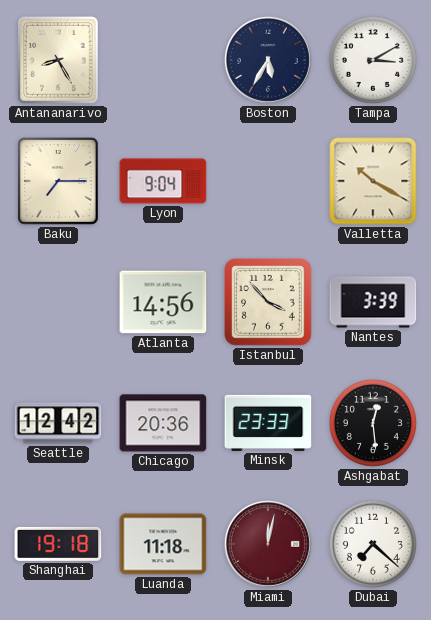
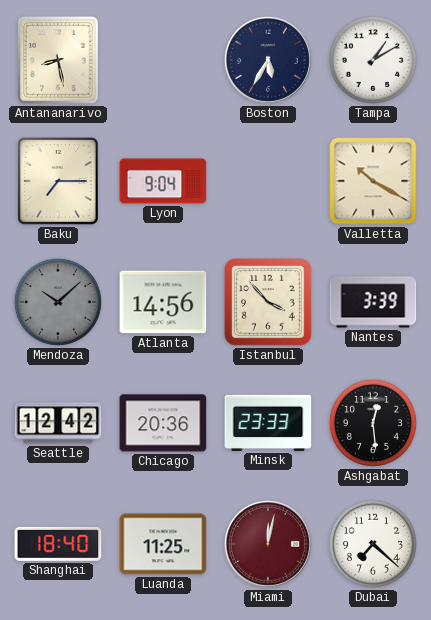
Antananarivo: 8:25 -> 8:28
Tampa: 3:10 -> 1:10
Mendoza: none -> 10:08
Shanghai: 19:18 -> 18:40
Luanda: 11:18 -> 11:25
